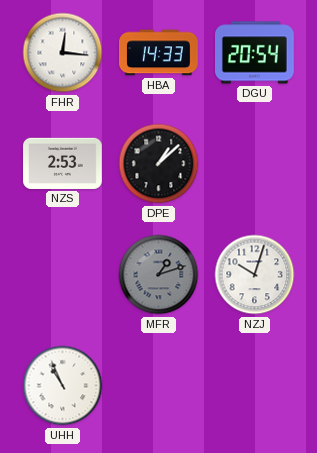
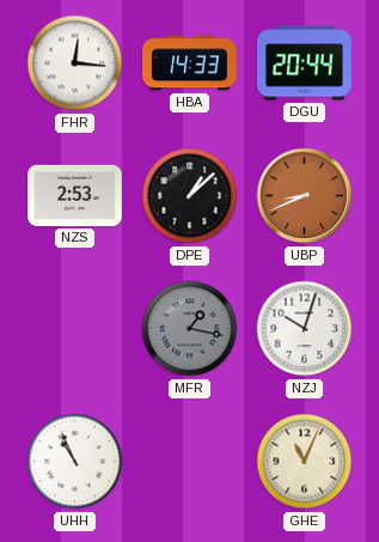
DGU: 20:54 -> 20:44
UBP: none -> 8:41
MFR: 1:12 -> 1:17
GHE: none -> 11:04
